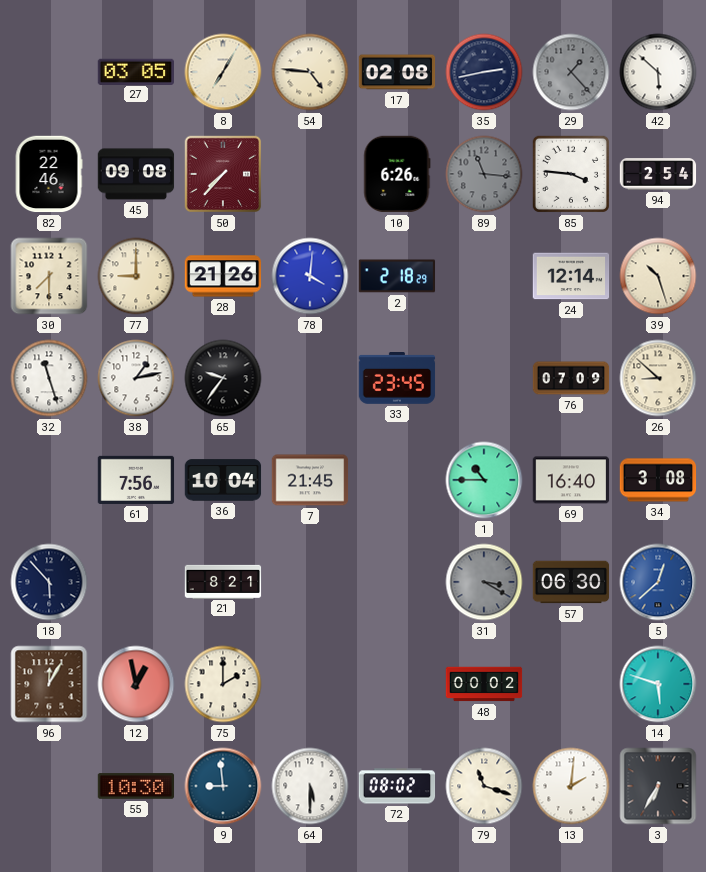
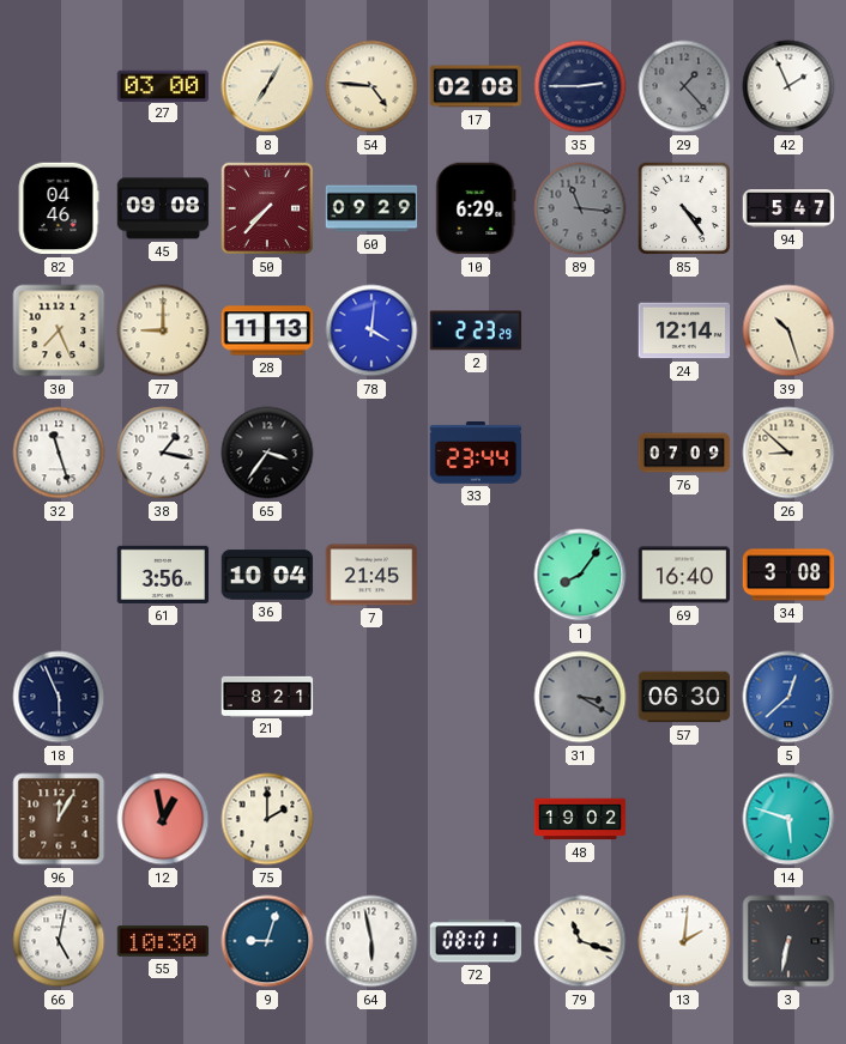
27: 03:05 -> 03:00
35: 2:43 -> 2:45
42: 5:52 -> 1:56
82: 22:46 -> 04:46
60: none -> 09:29
10: 6:26 -> 6:29
85: 3:46 -> 4:24
94: 2:54 -> 5:47
30: 7:30 -> 7:26
28: 21:26 -> 11:13
2: 2:18 -> 2:23
38: 1:13 -> 1:17
65: 9:36 -> 3:36
33: 23:45 -> 23:44
61: 7:56 -> 3:56
1: 10:45 -> 8:06
18: 5:53 -> 5:56
48: 00:02 -> 19:02
66: none -> 5:02
9: 8:59 -> 9:03
64: 5:30 -> 5:58
72: 08:02 -> 08:01
3: 6:35 -> 6:32
